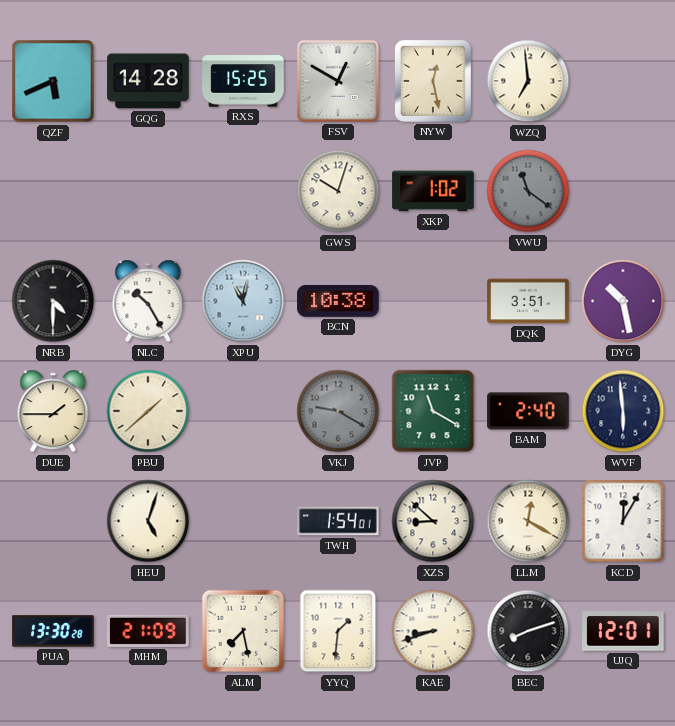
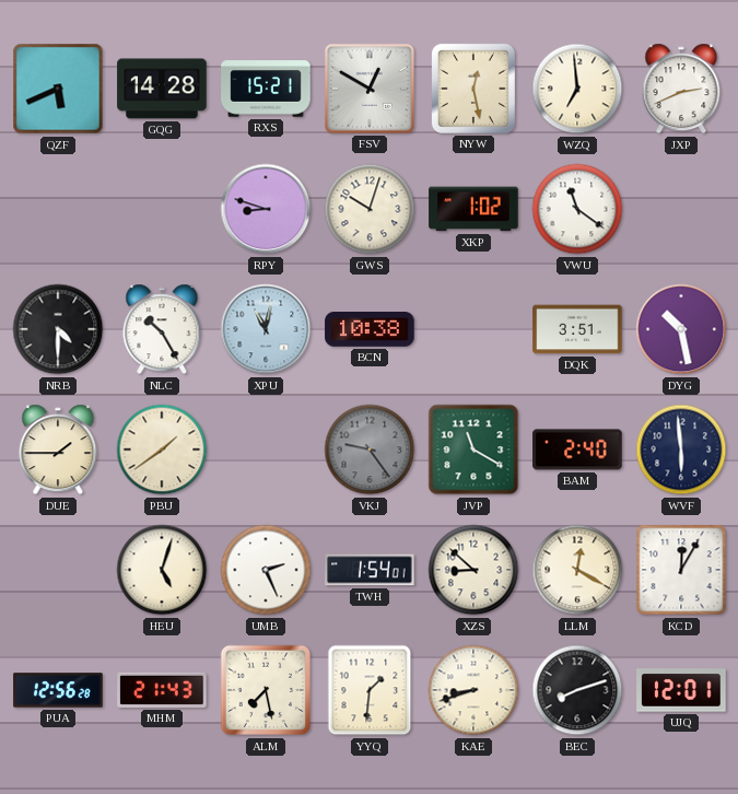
RXS: 15:25 -> 15:21
JXP: none -> 2:41
RPY: none -> 8:48
VWU dial: grey -> white
PBU: 1:38 -> 1:39
VKJ: 9:20 -> 9:24
UMB: none -> 2:26
PUA: 13:30 -> 12:56
MHM: 21:09 -> 21:43
